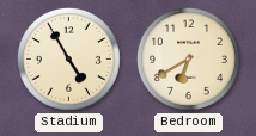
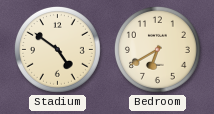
Stadium: 4:55 -> 4:51
